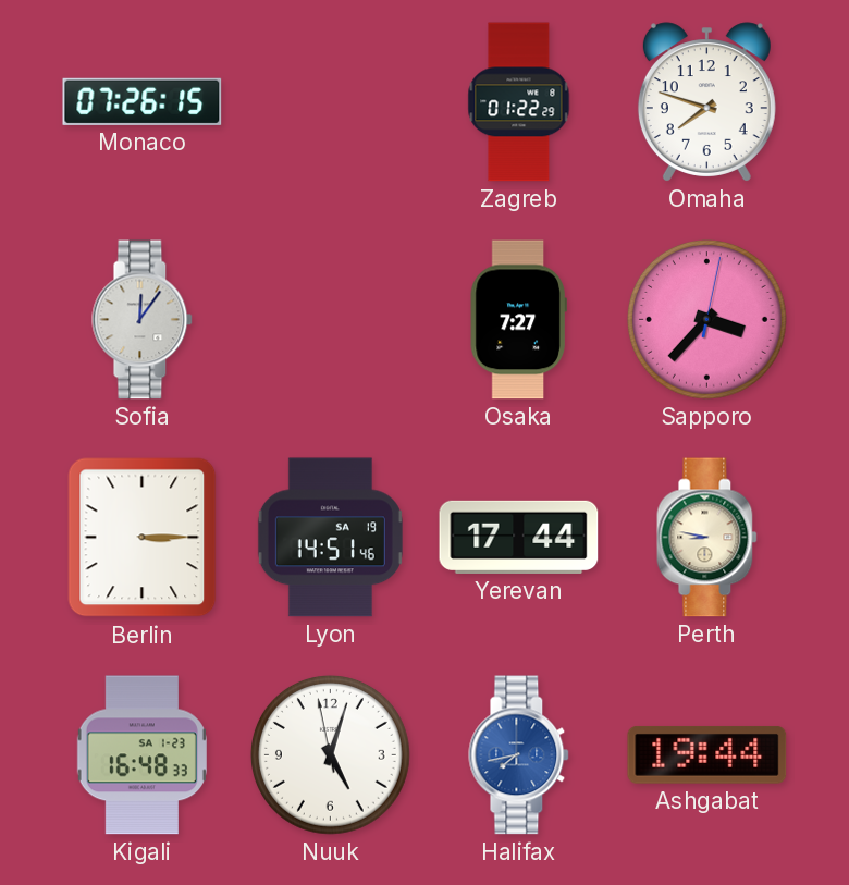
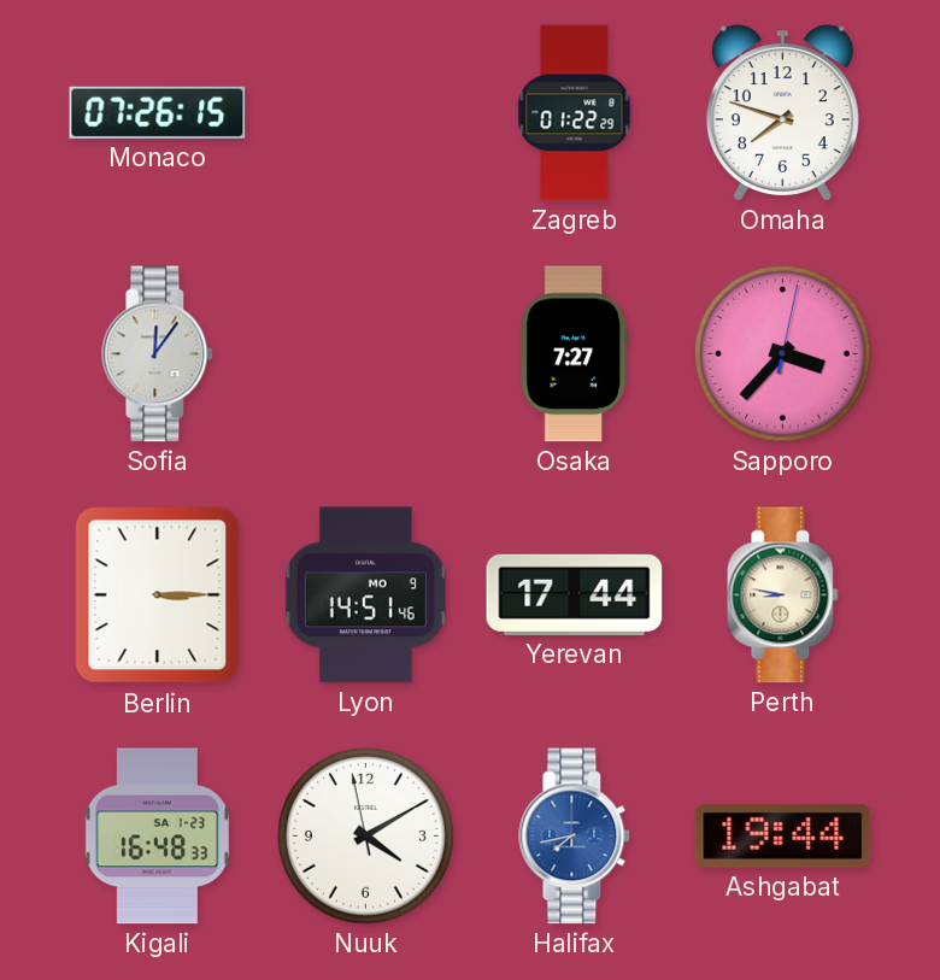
Lyon date: SA 19 -> MO 9
Nuuk: 5:02 -> 4:09
